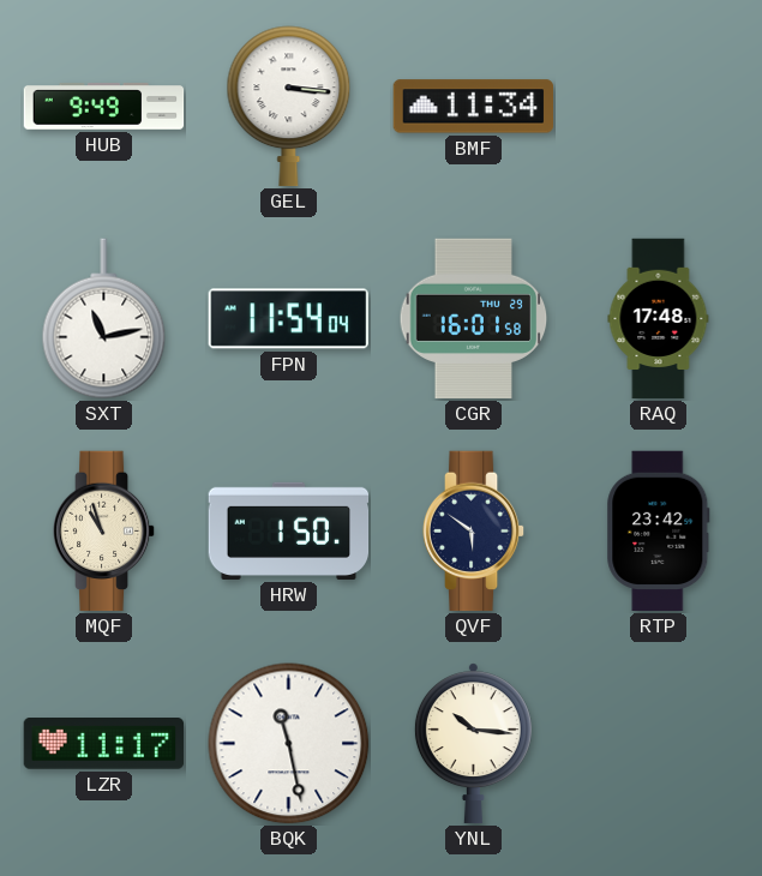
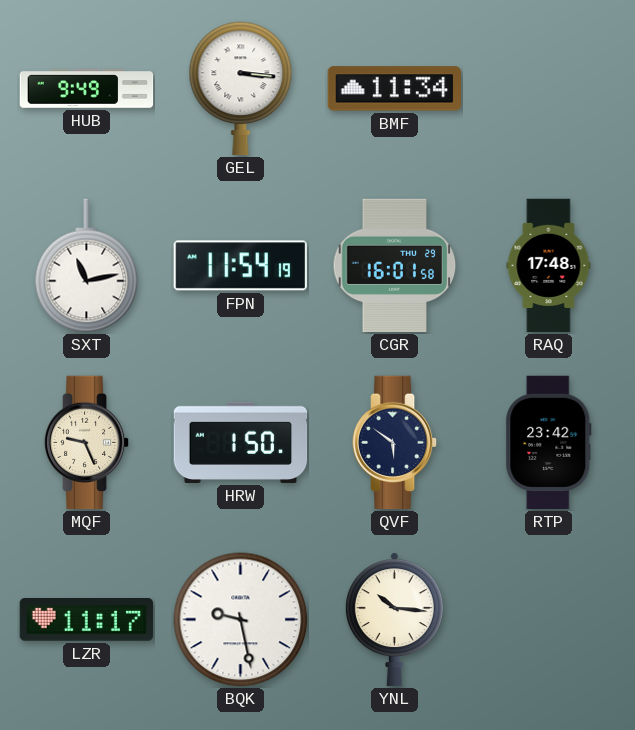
FPN: 11:54:04 -> 11:54:19
MQF: 10:57 -> 9:26
BQK: 11:28 -> 9:28
